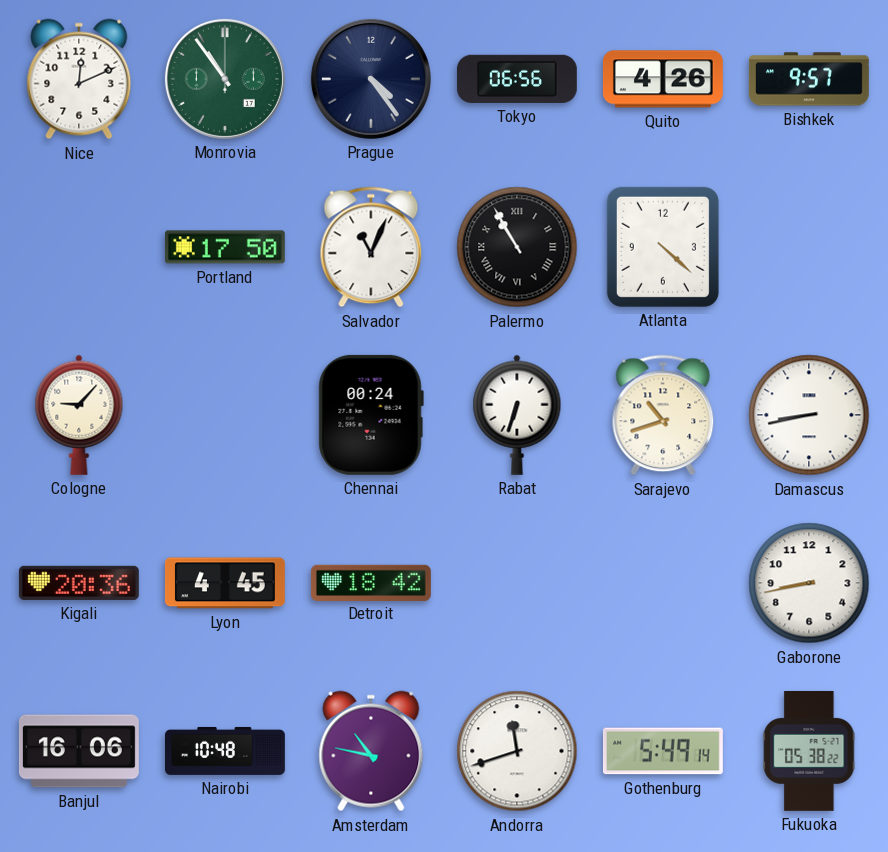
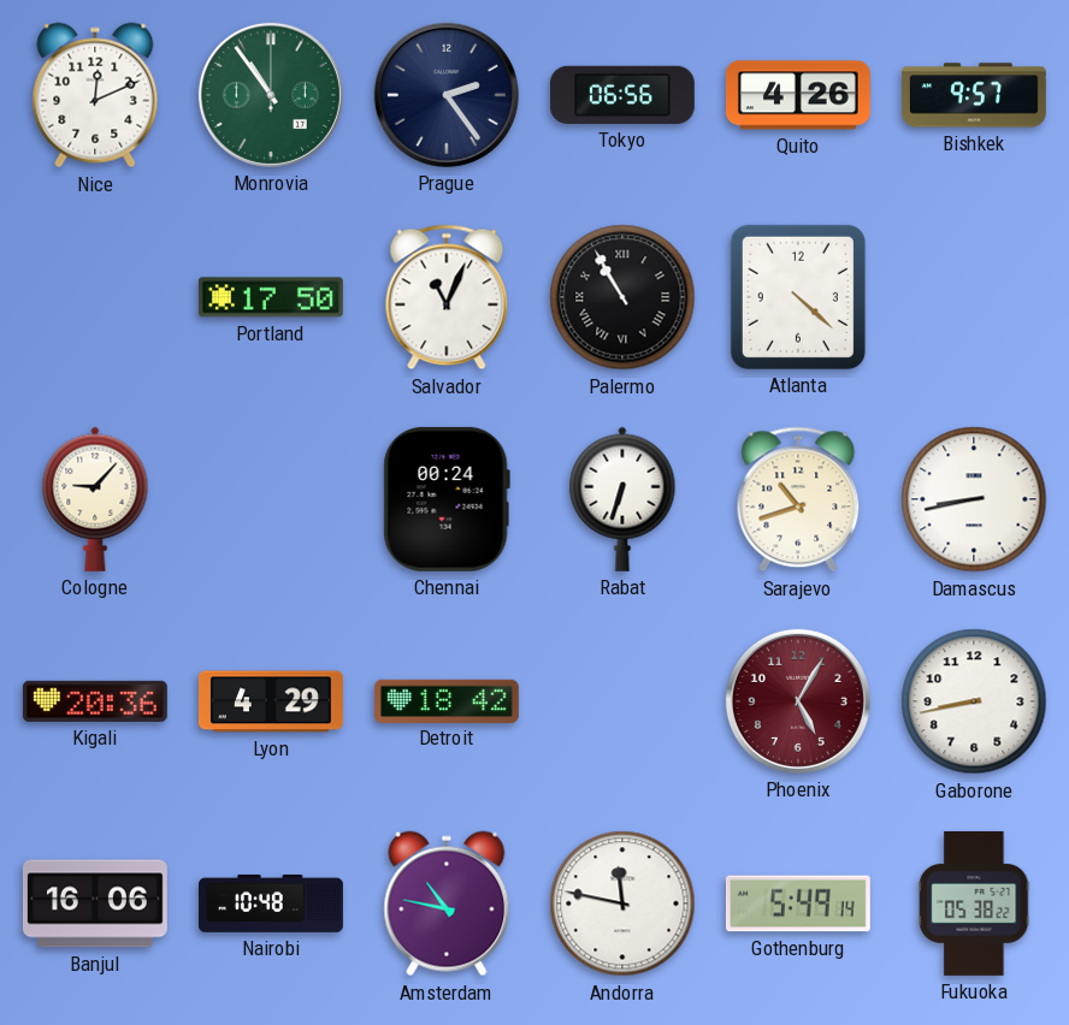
Prague: 4:24 -> 2:24
Lyon: 4:45 -> 4:29
Phoenix: none -> 5:05
Andorra: 11:42 -> 11:47
